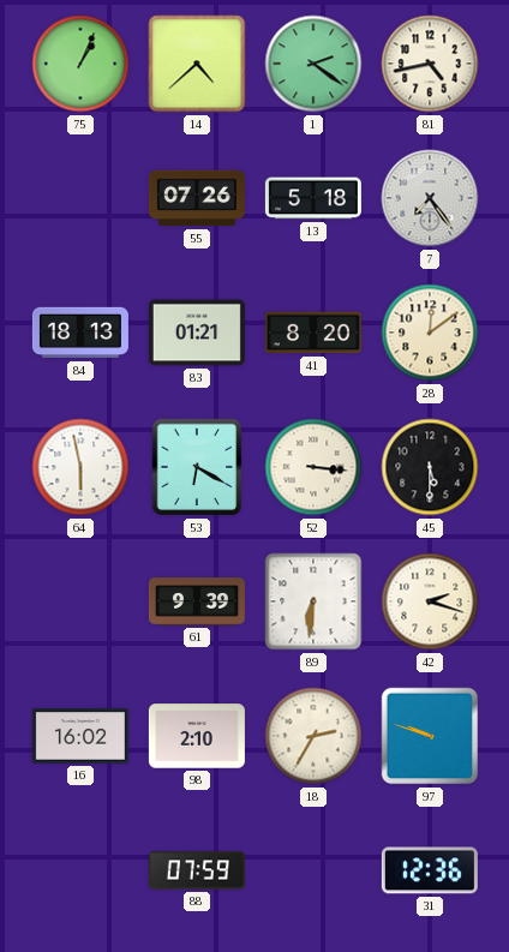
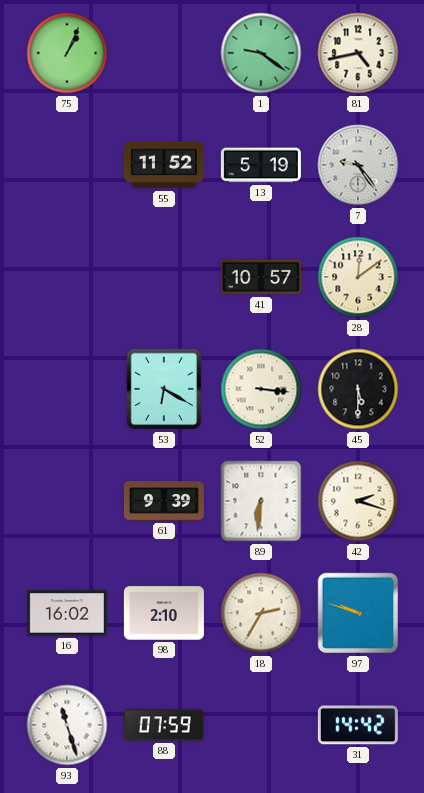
14: 4:38 -> none
1: 2:21 -> 9:21
55: 07:26 -> 11:52
13: 5:18 -> 5:19
7: 7:24 -> 9:24
84: 18:13 -> none
83: 01:21 -> none
41: 8:20 -> 10:57
64: 5:58 -> none
93: none -> 11:27
31: 12:36 -> 14:42
